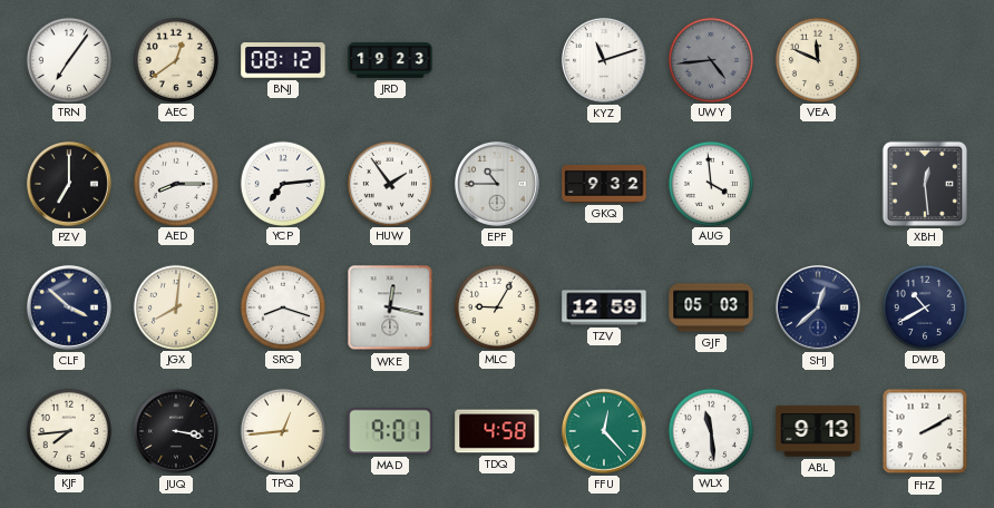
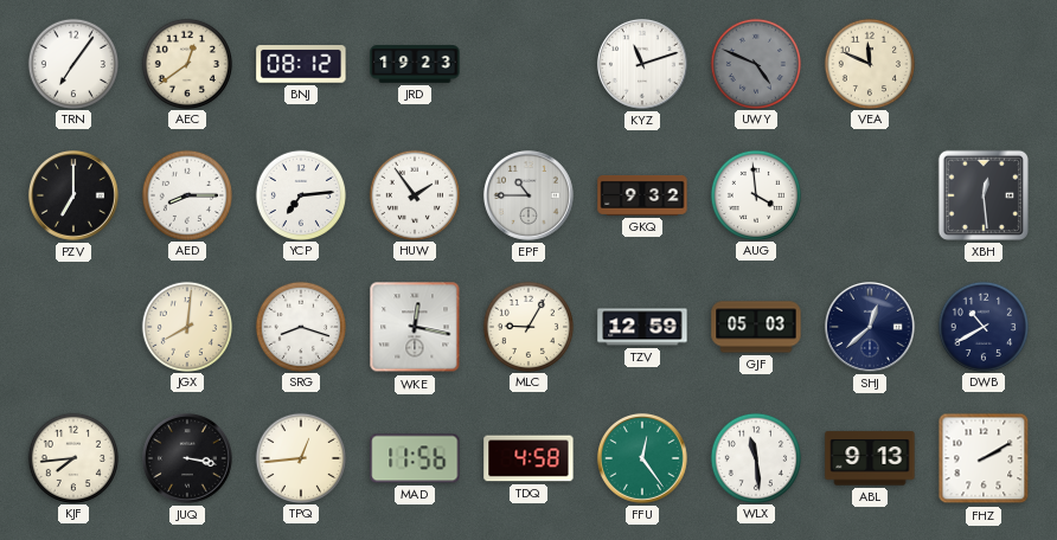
UWY: 4:44 -> 4:49
CLF: 3:52 -> none
MAD: 9:01 -> 11:56
FFU: 12:23 -> 12:24
